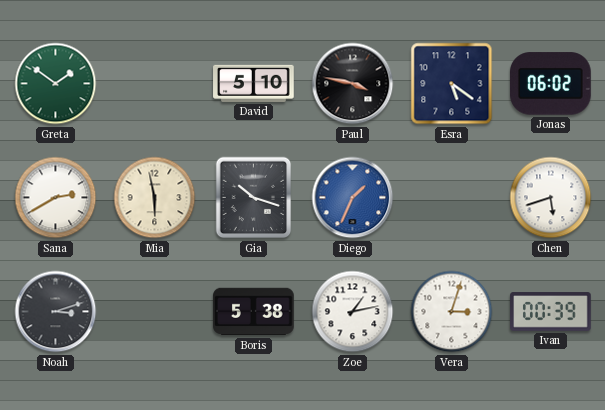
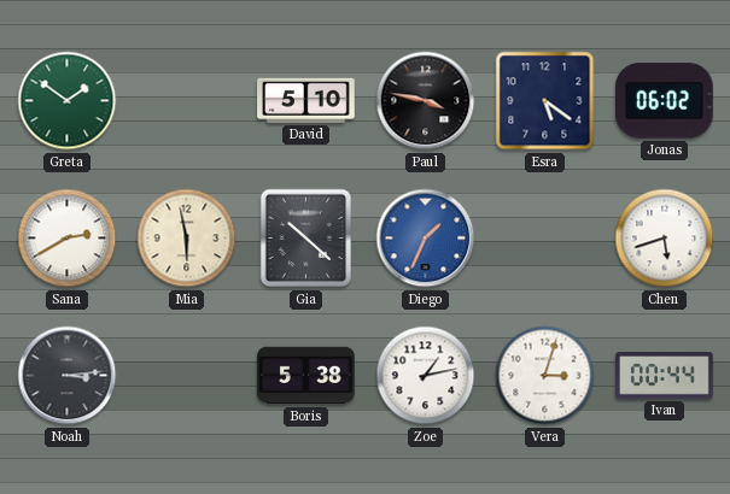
Gia: 10:18 -> 10:22
Noah: 3:12 -> 3:14
Ivan: 00:39 -> 00:44
